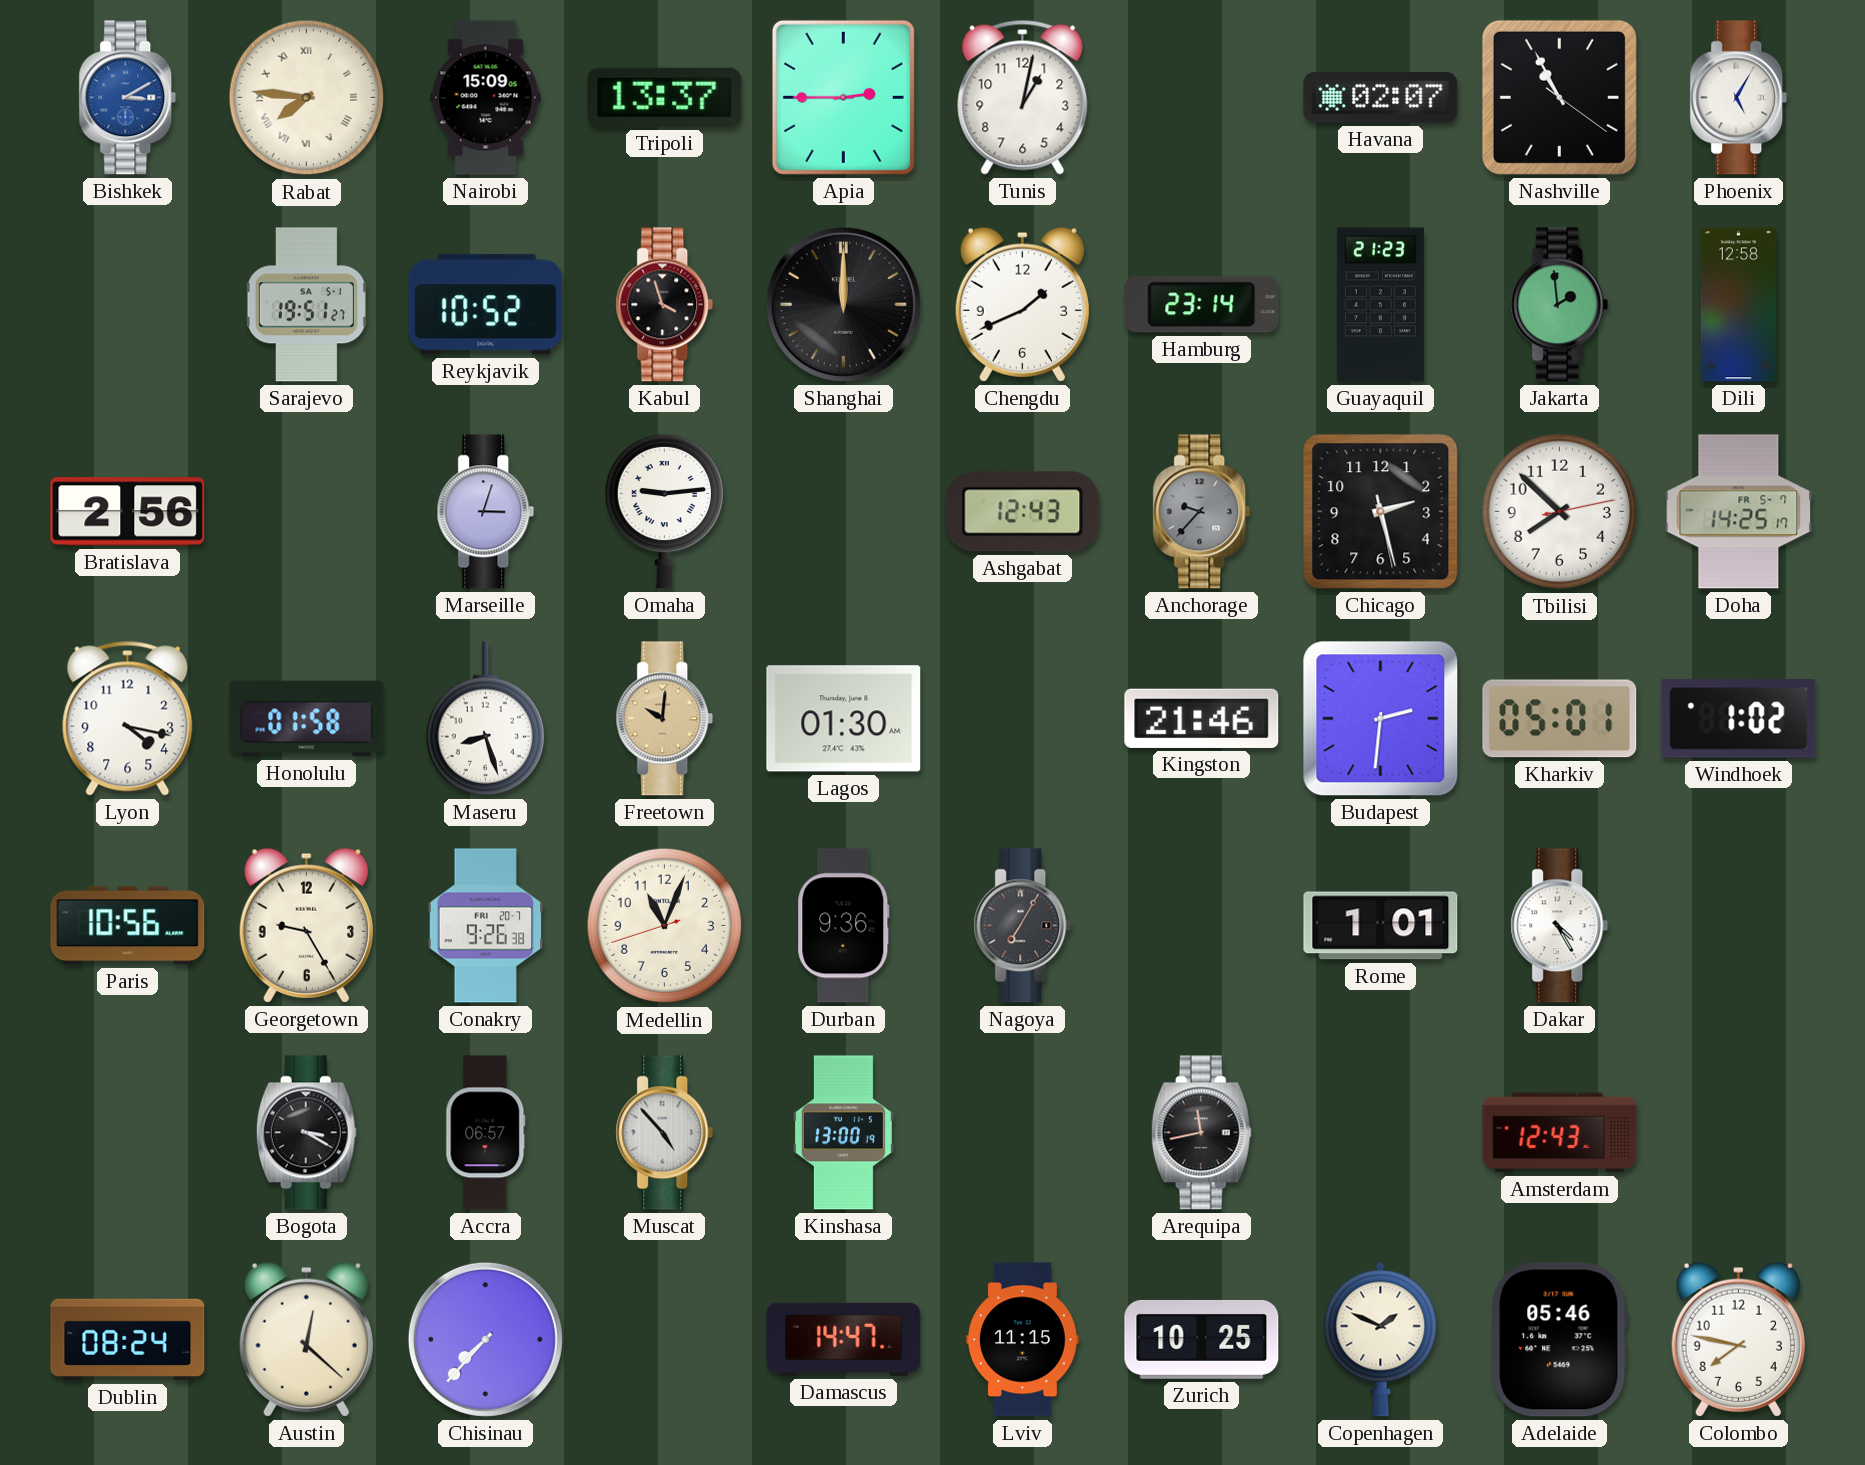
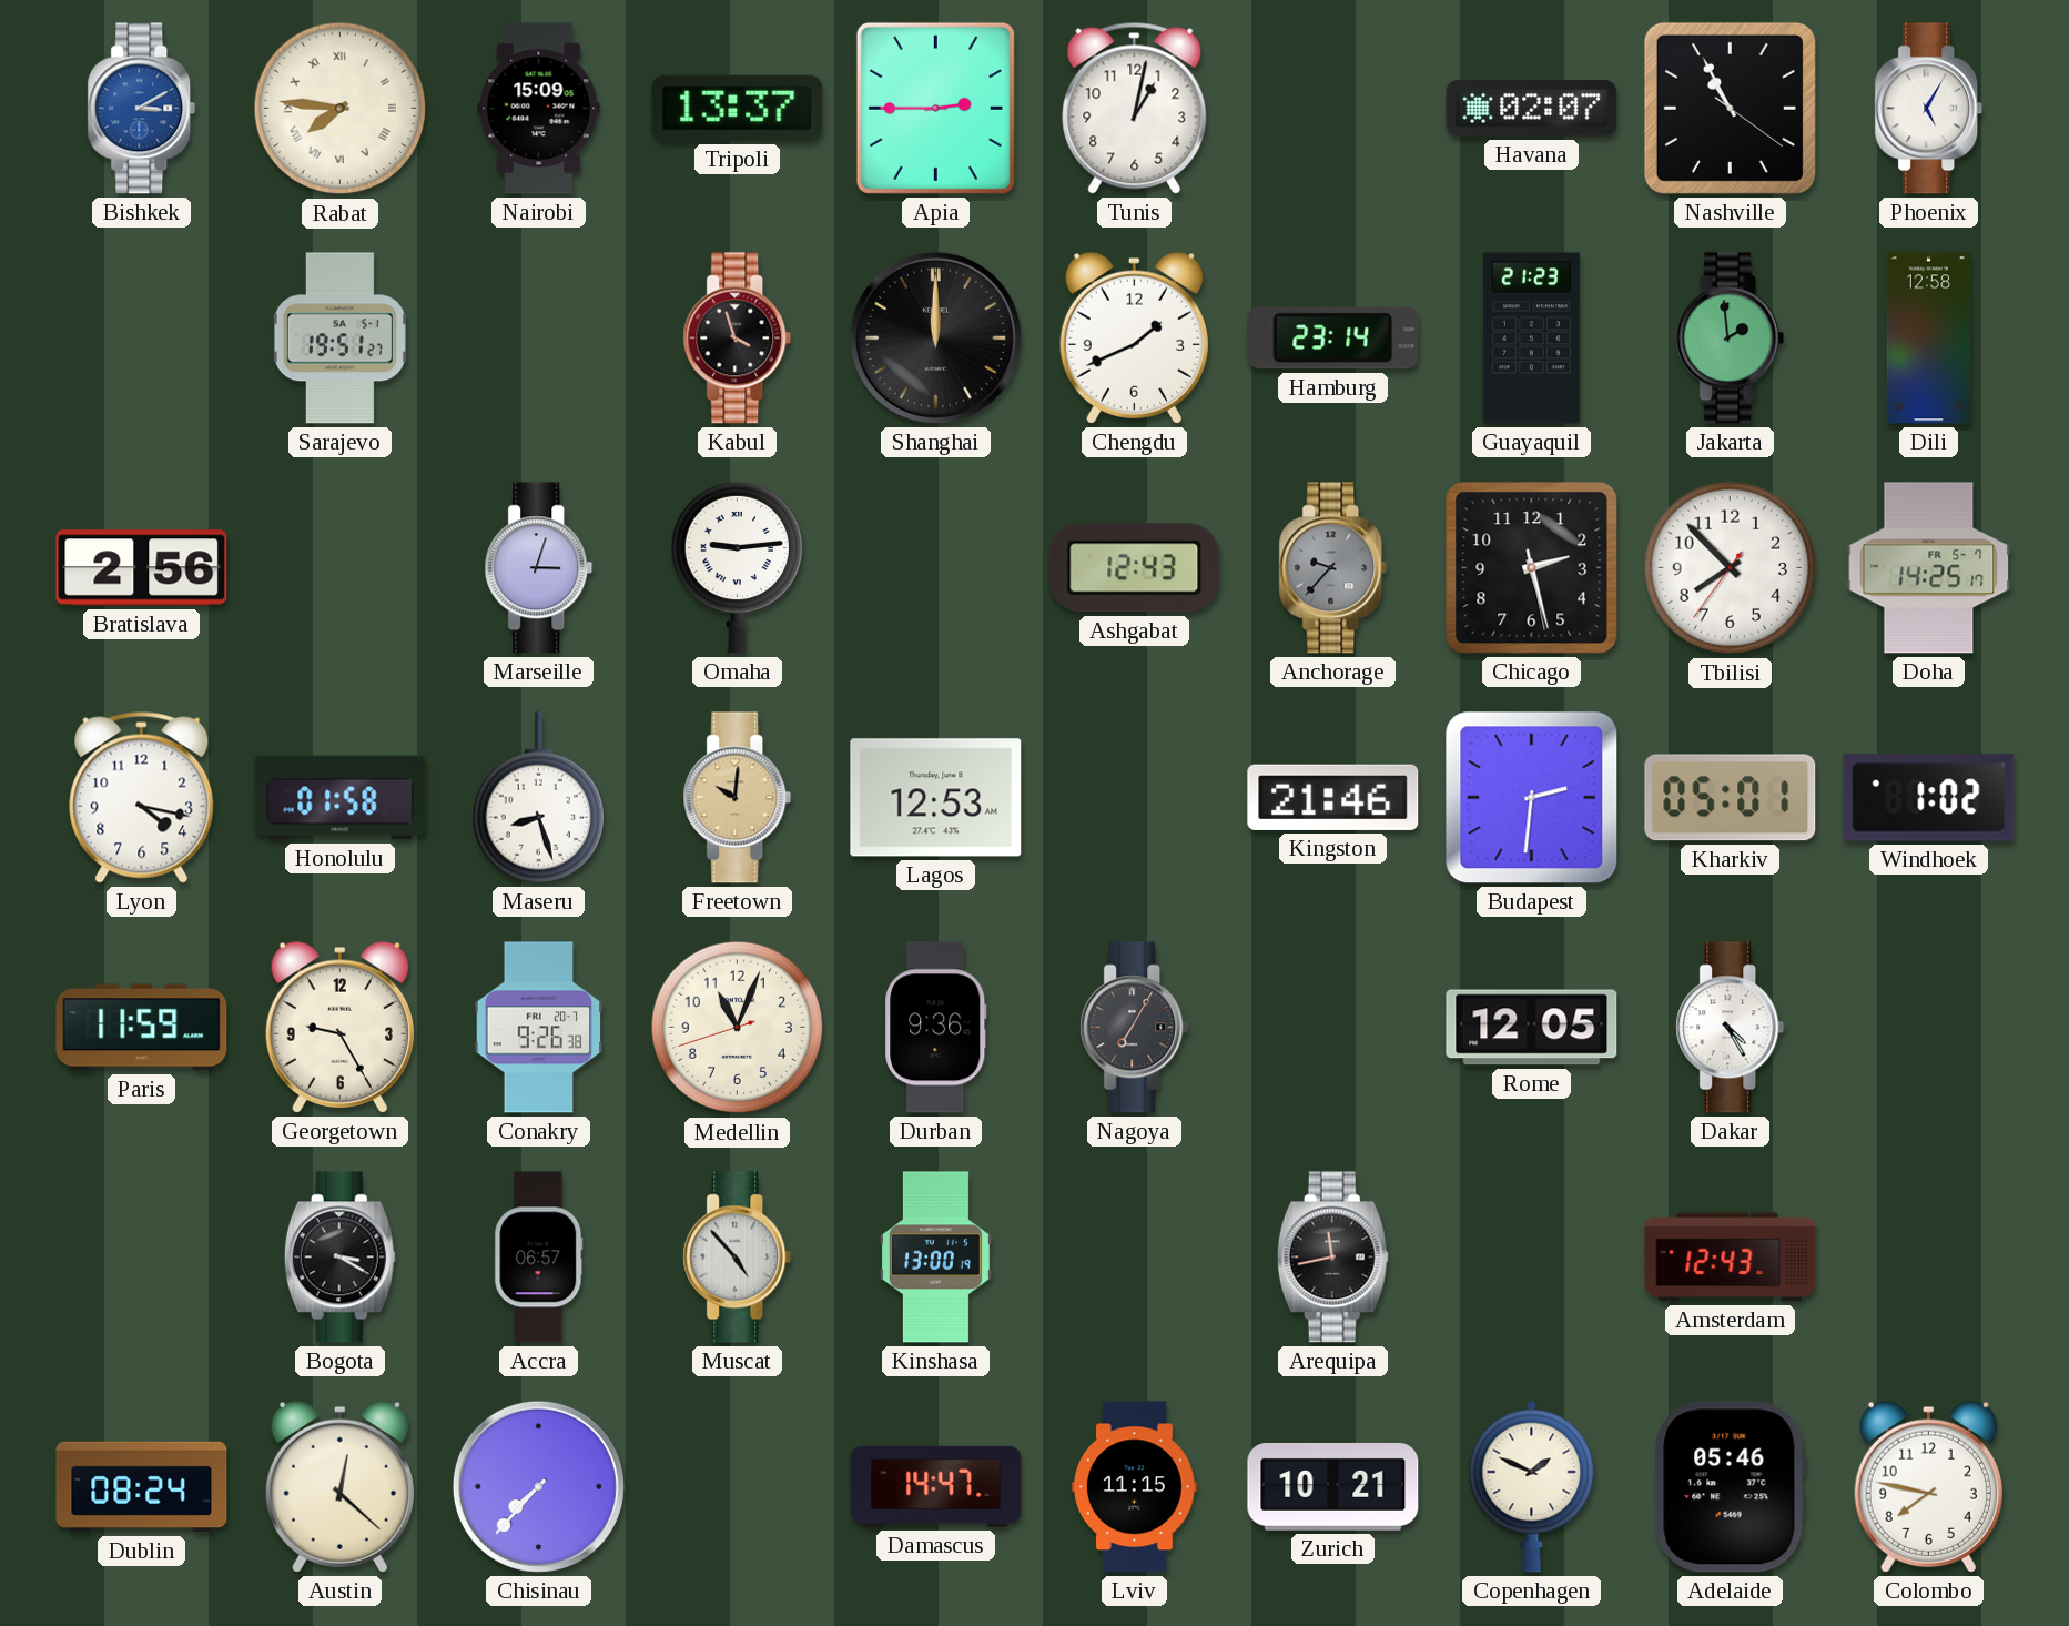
Reykjavik: 10:52 -> none
Tbilisi: 7:52:13 -> 7:52:36
Lagos: 01:30 -> 12:53
Paris: 10:56 -> 11:59
Rome: 1:01 -> 12:05
Zurich: 10:25 -> 10:21
